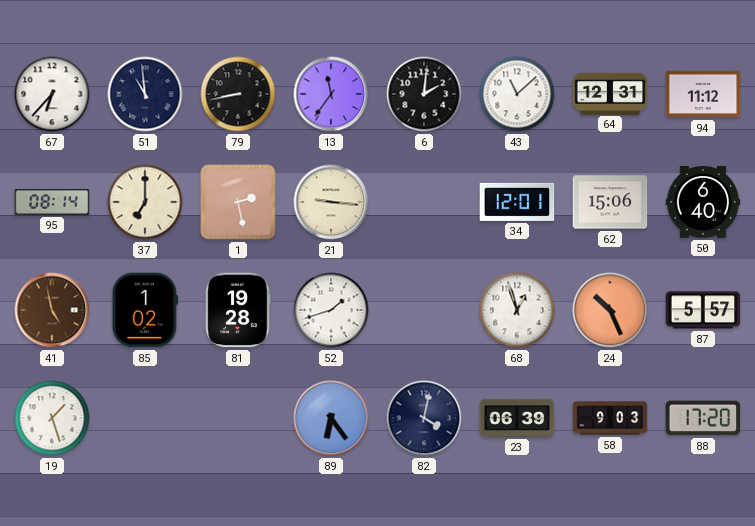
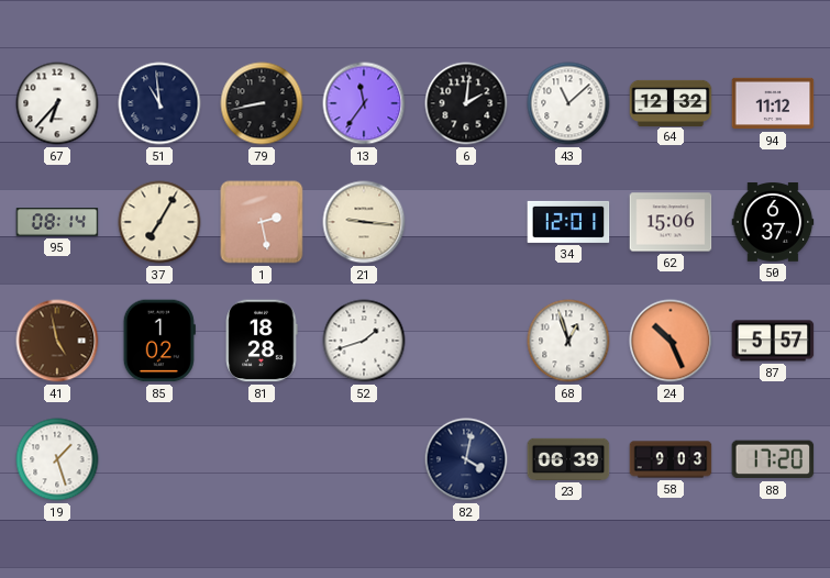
64: 12:31 -> 12:32
37: 7:00 -> 7:05
50: 6:40 -> 6:37
81: 19:28 -> 18:28
89: 6:24 -> none
